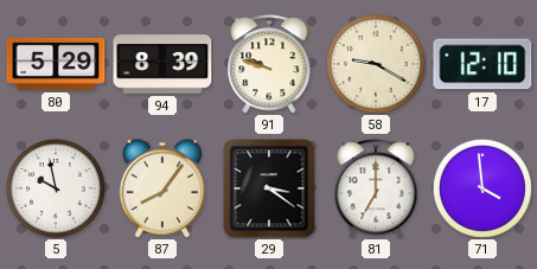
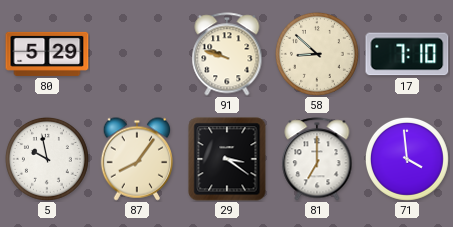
94: 8:39 -> none
58: 9:20 -> 8:52
17: 12:10 -> 7:10
